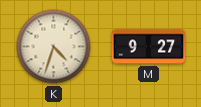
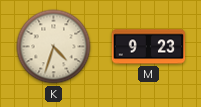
M: 9:27 -> 9:23
